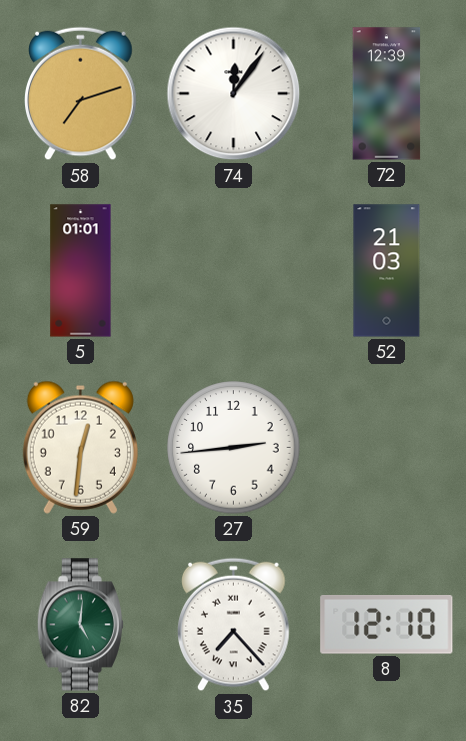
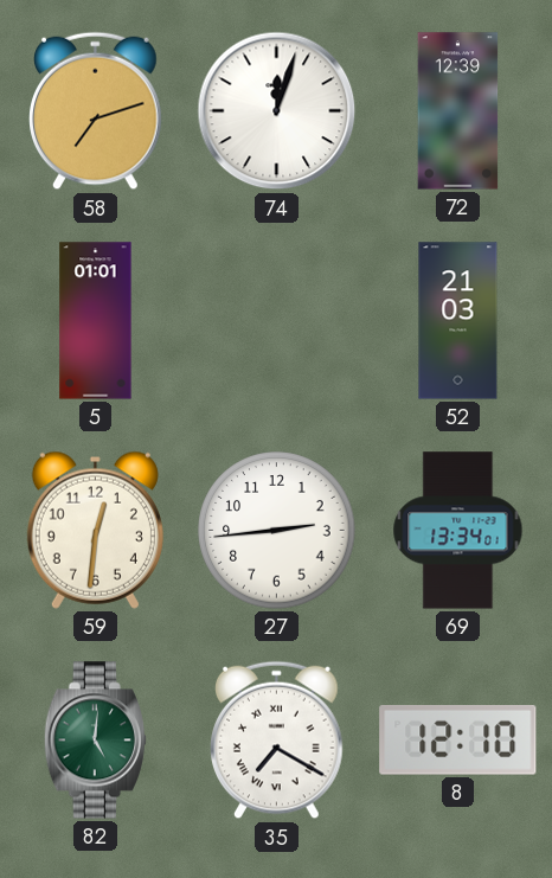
74: 12:06 -> 12:03
69: none -> 13:34
35: 7:23 -> 7:20
